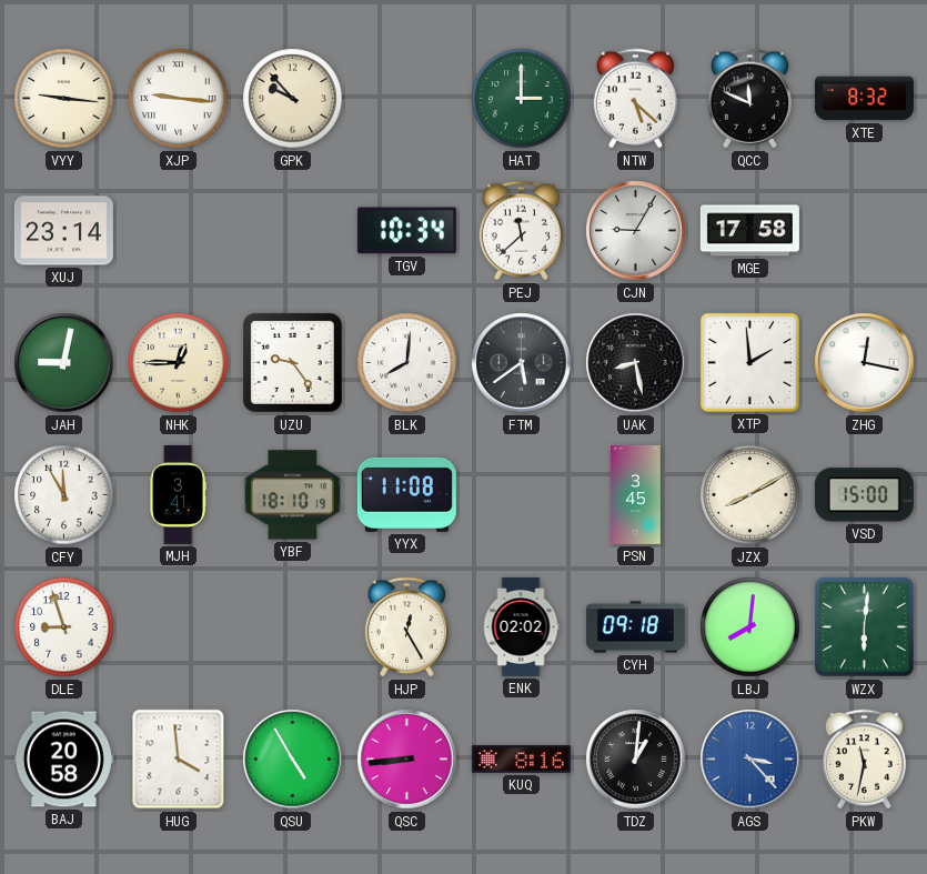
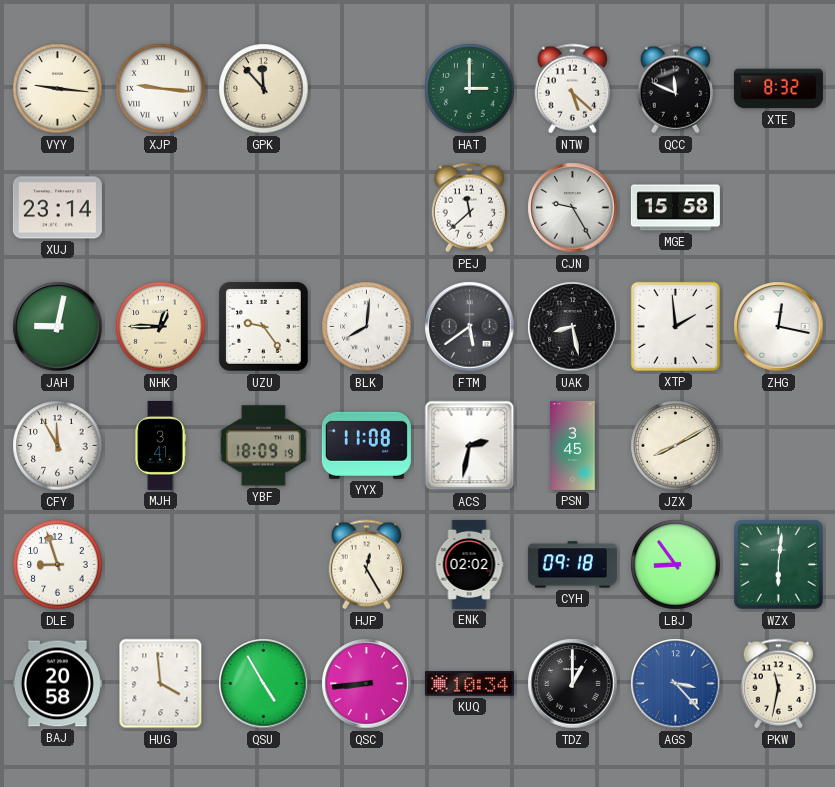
GPK: 9:53 -> 11:53
TGV: 10:34 -> none
CJN: 9:05 -> 9:25
MGE: 17:58 -> 15:58
YBF: 18:10 -> 18:09
ACS: none -> 2:32
VSD: 15:00 -> none
LBJ: 8:01 -> 8:54
KUQ: 8:16 -> 10:34
TDZ: 1:01 -> 1:00
